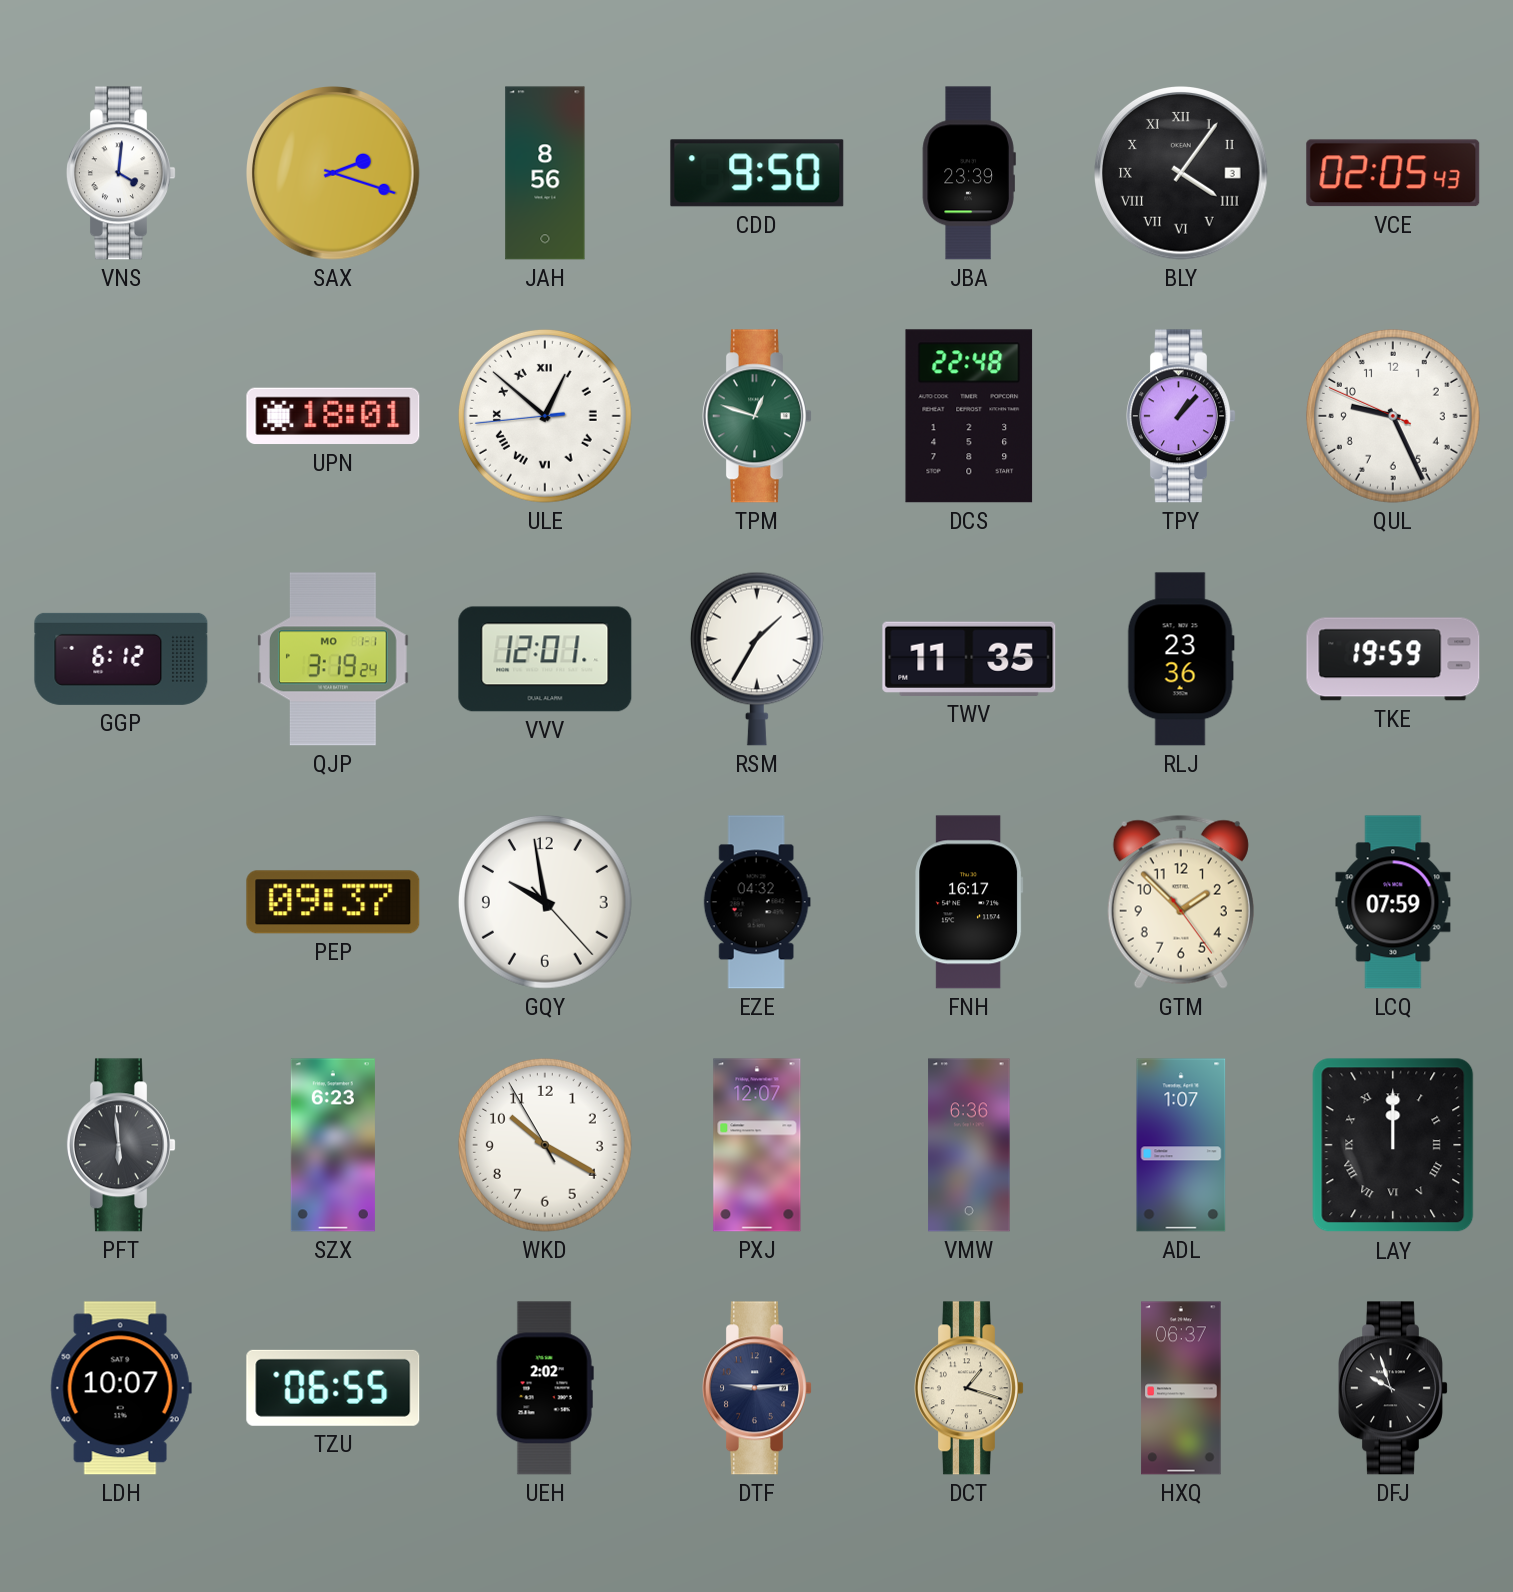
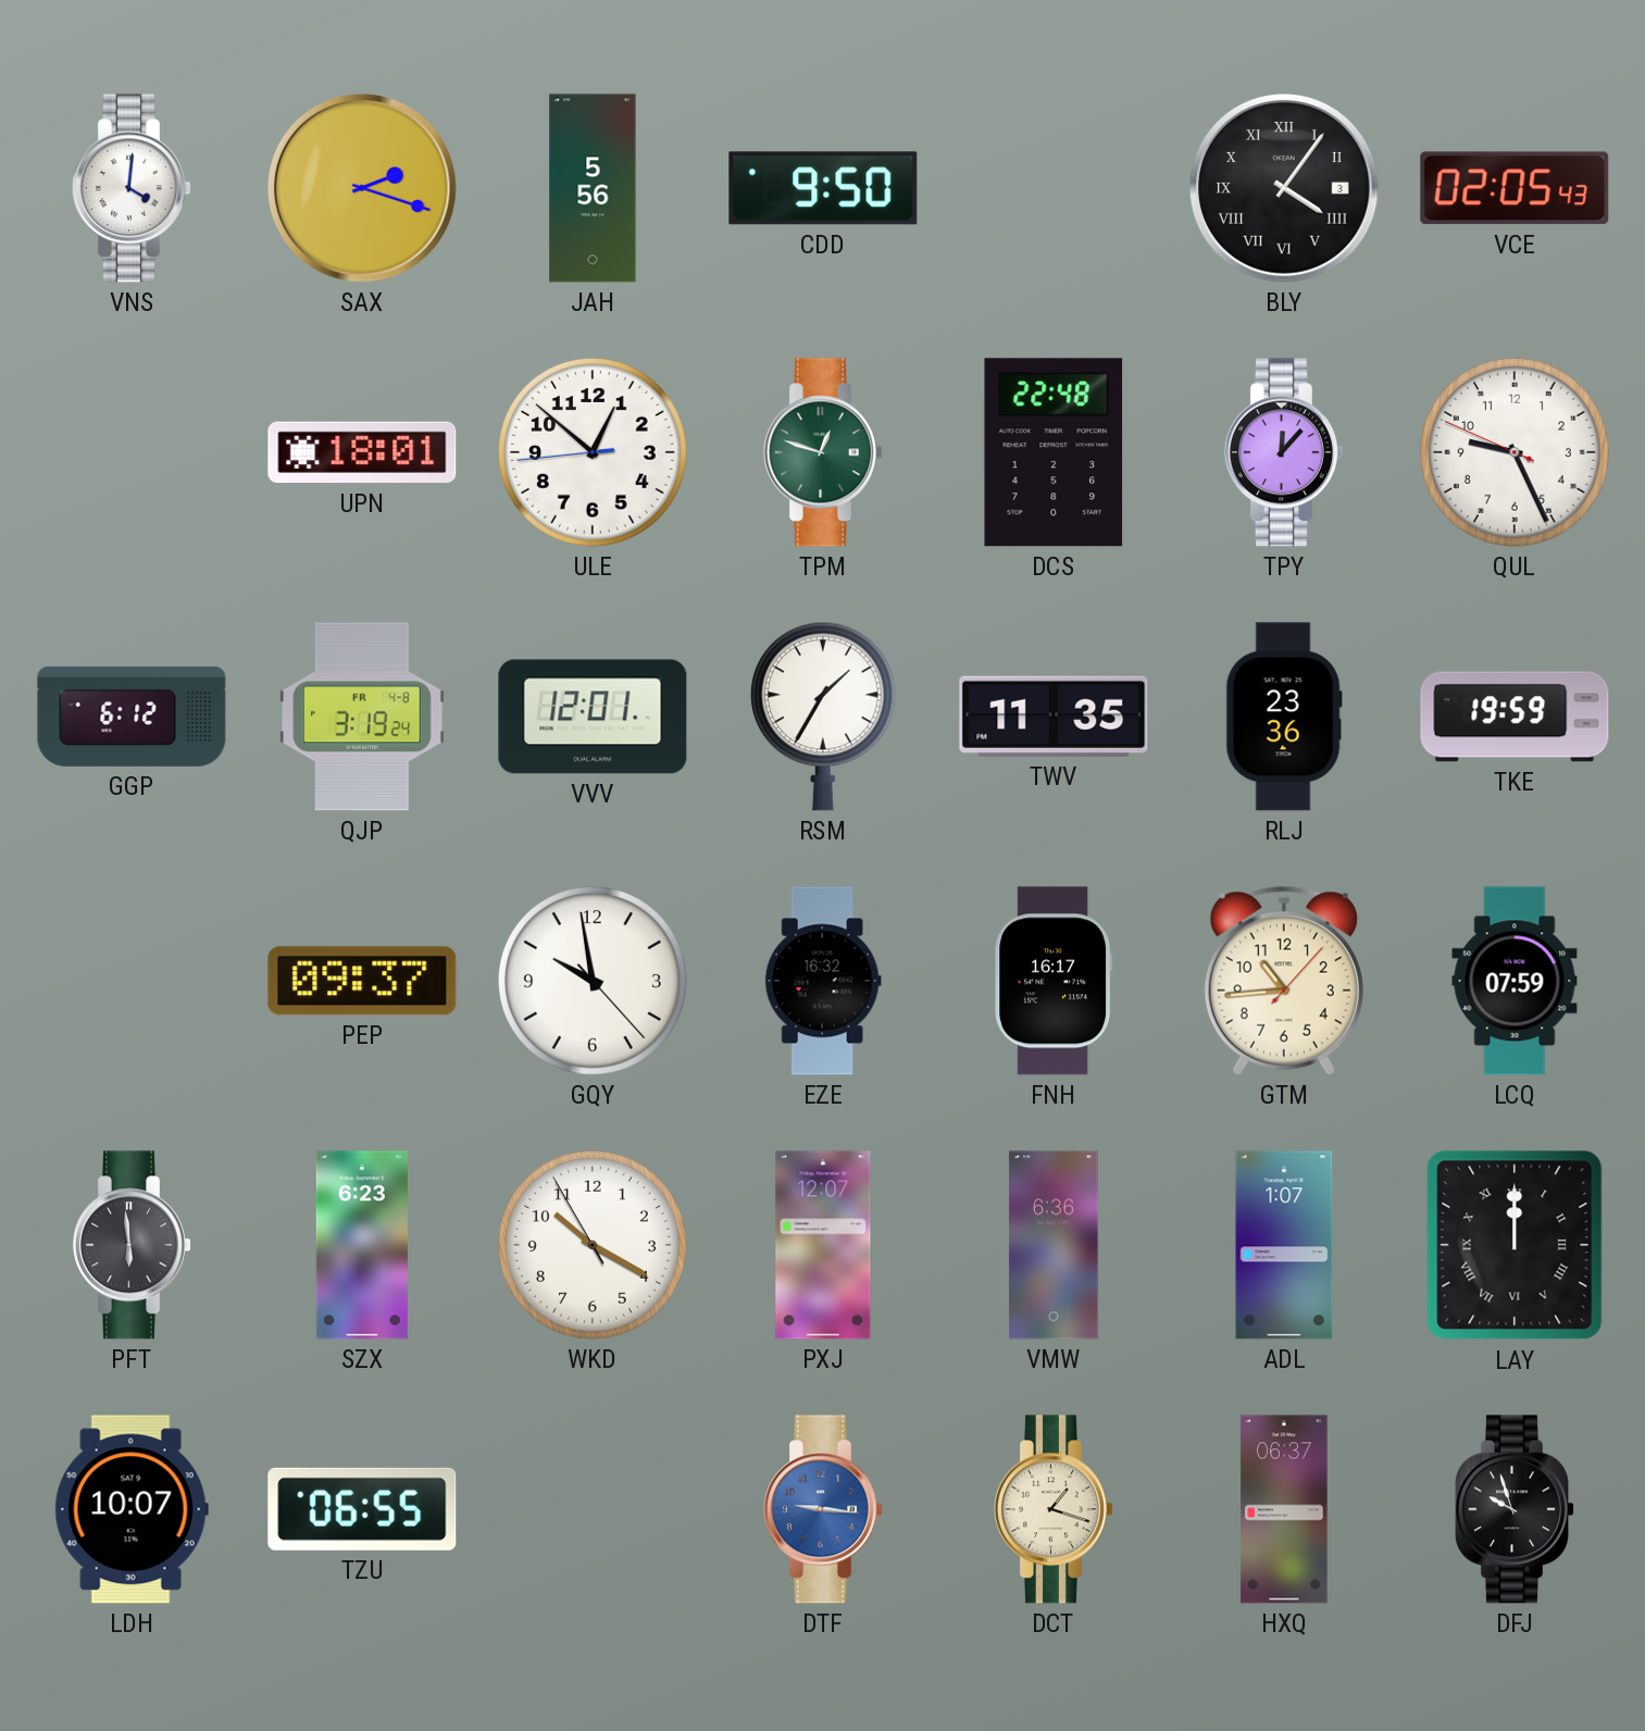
JAH: 8:56 -> 5:56
JBA: 23:39 -> none
ULE numerals: Roman -> Arabic
TPY: 1:07 -> 12:07
QJP date: MO 1-1 -> FR 4-8
EZE: 04:32 -> 16:32
GTM: 1:52 -> 10:44
UEH: 2:02 -> none
DTF: 9:14 -> 9:16
DTF dial: navy -> blue
